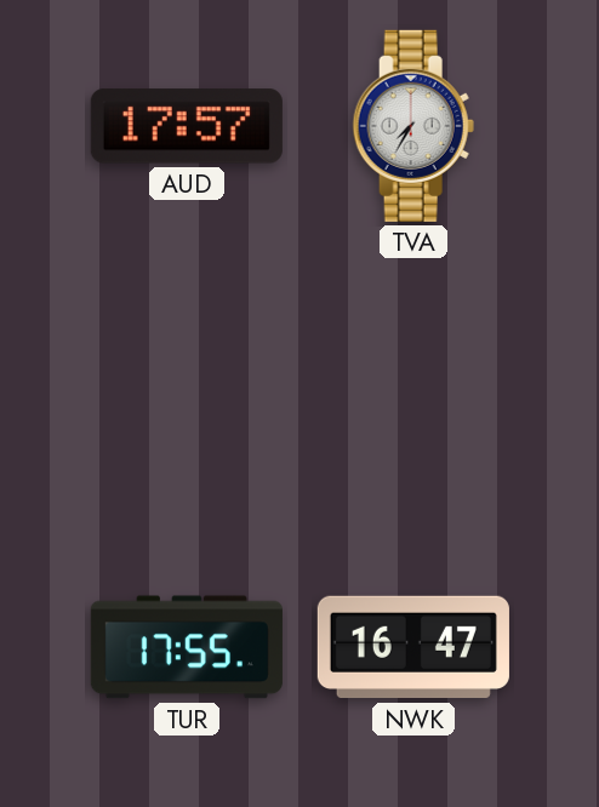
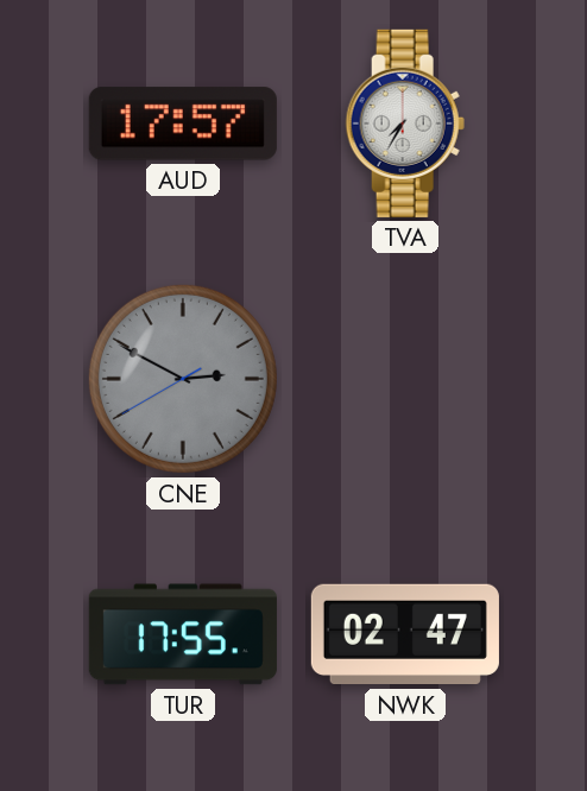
CNE: none -> 2:49
NWK: 16:47 -> 02:47
